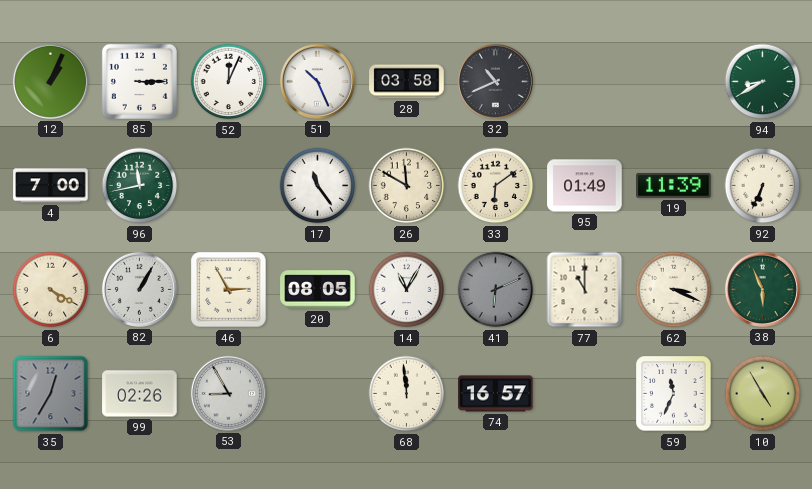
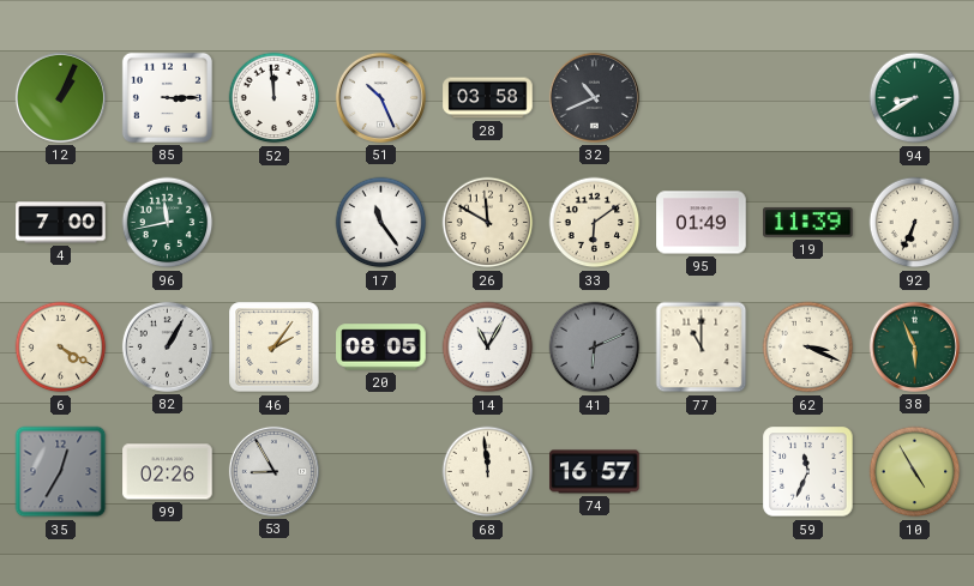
52: 12:04 -> 11:59
46: 2:55 -> 2:06
